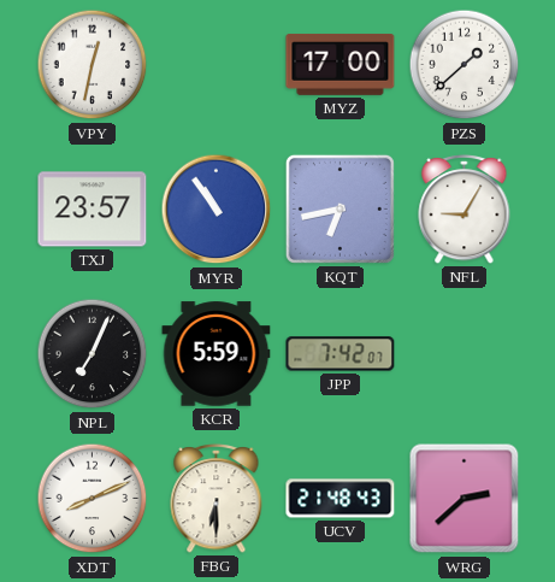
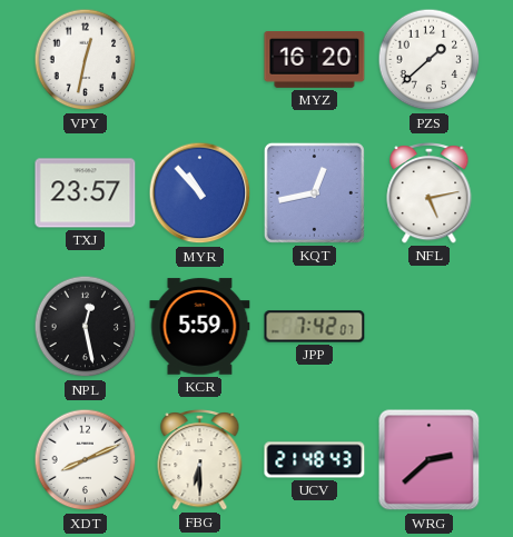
MYZ: 17:00 -> 16:20
MYR: 10:54 -> 10:53
KQT: 6:43 -> 12:43
NFL: 9:05 -> 5:13
NPL: 7:04 -> 12:28
